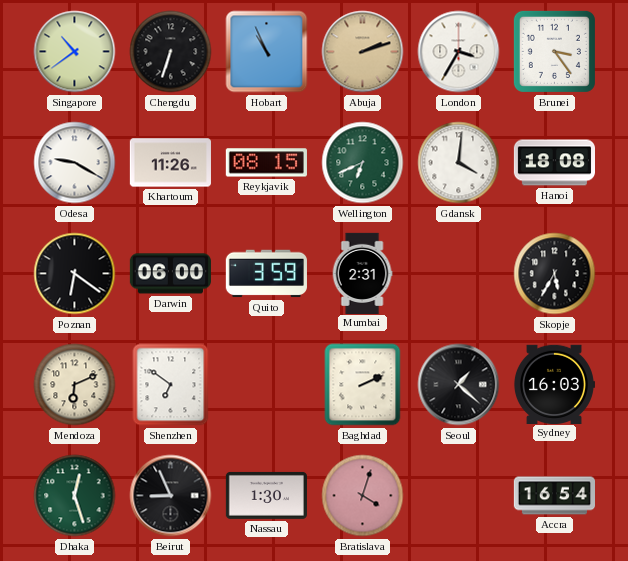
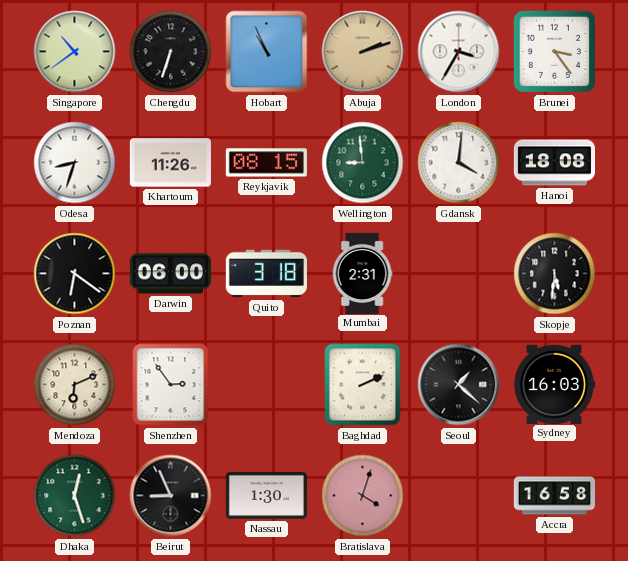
Odesa: 9:20 -> 8:33
Wellington: 6:41 -> 8:59
Quito: 3:59 -> 3:18
Skopje: 5:35 -> 5:31
Shenzhen: 6:51 -> 2:54
Accra: 16:54 -> 16:58
